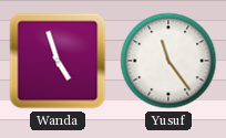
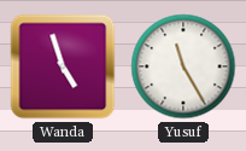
Yusuf: 11:24 -> 11:25
